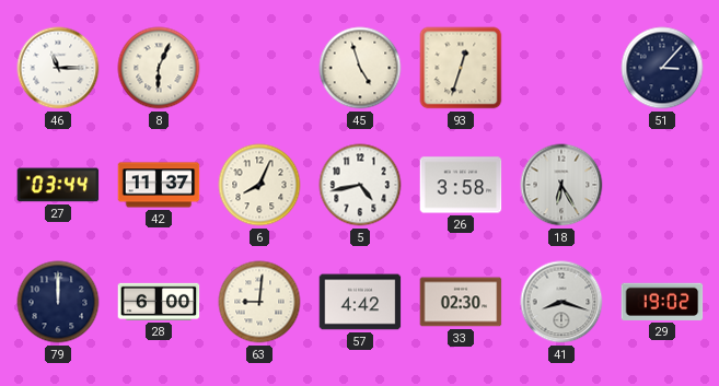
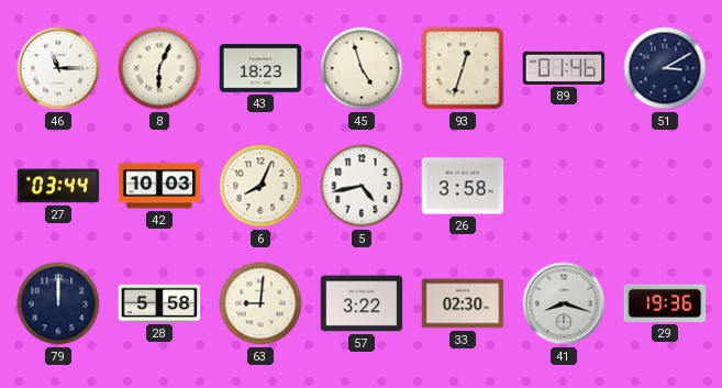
43: none -> 18:23
89: none -> 01:46
51: 3:07 -> 3:10
42: 11:37 -> 10:03
18: 6:25 -> none
28: 6:00 -> 5:58
57: 4:42 -> 3:22
29: 19:02 -> 19:36
